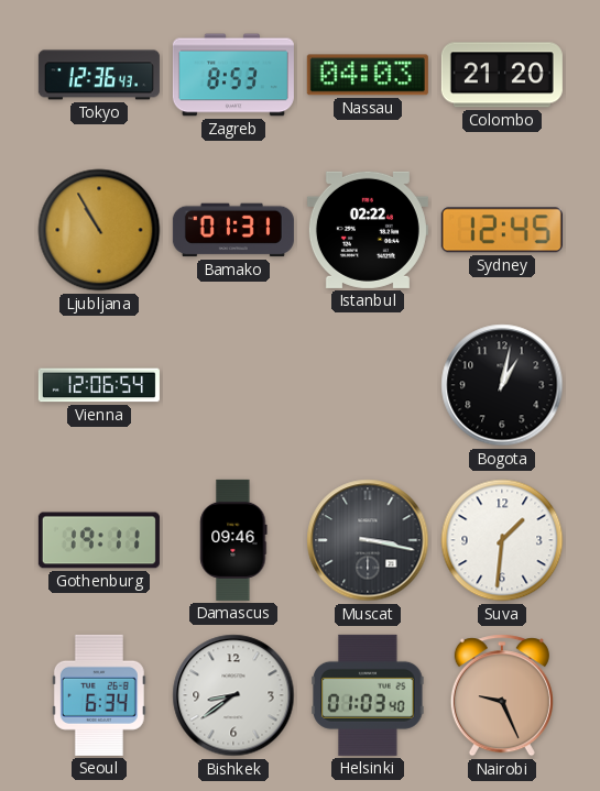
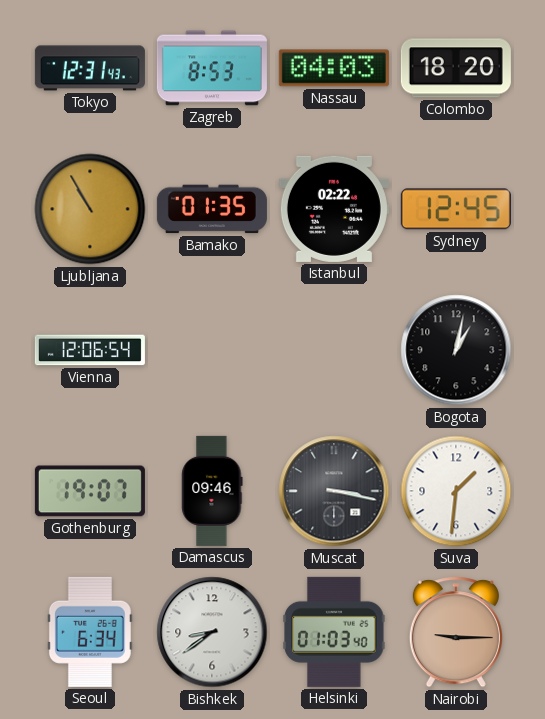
Tokyo: 12:36 -> 12:31
Colombo: 21:20 -> 18:20
Bamako: 01:31 -> 01:35
Gothenburg: 19:11 -> 19:07
Nairobi: 9:26 -> 9:15
